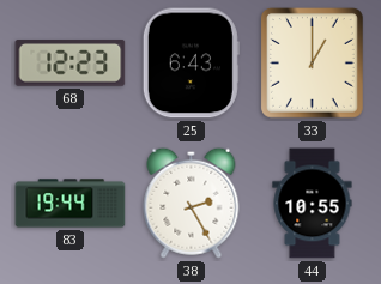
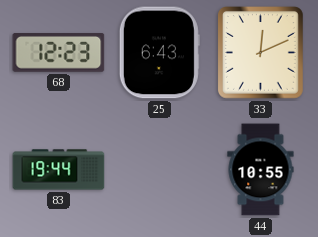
33: 1:00 -> 12:11
38: 2:25 -> none
